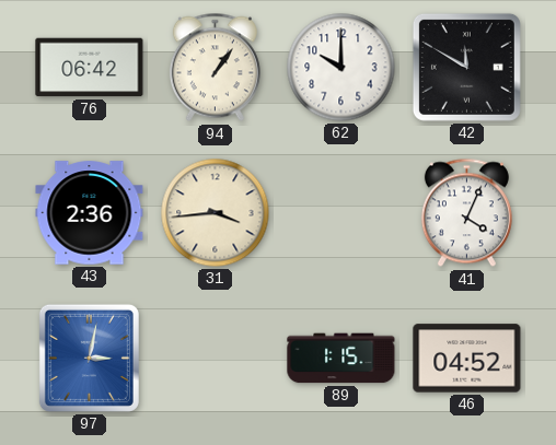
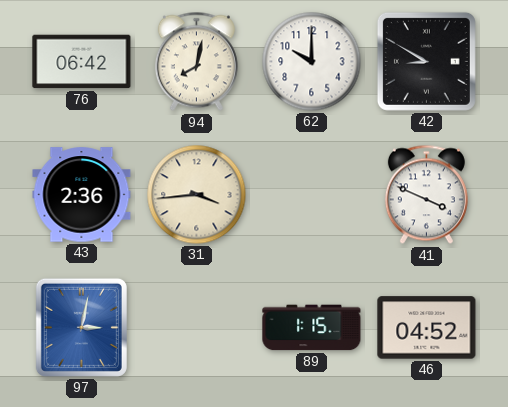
94: 1:06 -> 8:02
42: 11:50 -> 8:50
41: 4:04 -> 3:49
